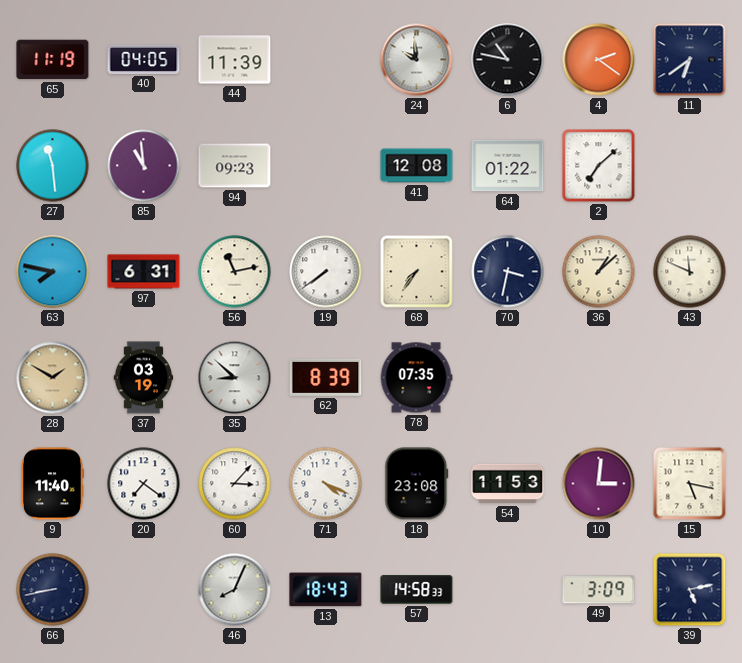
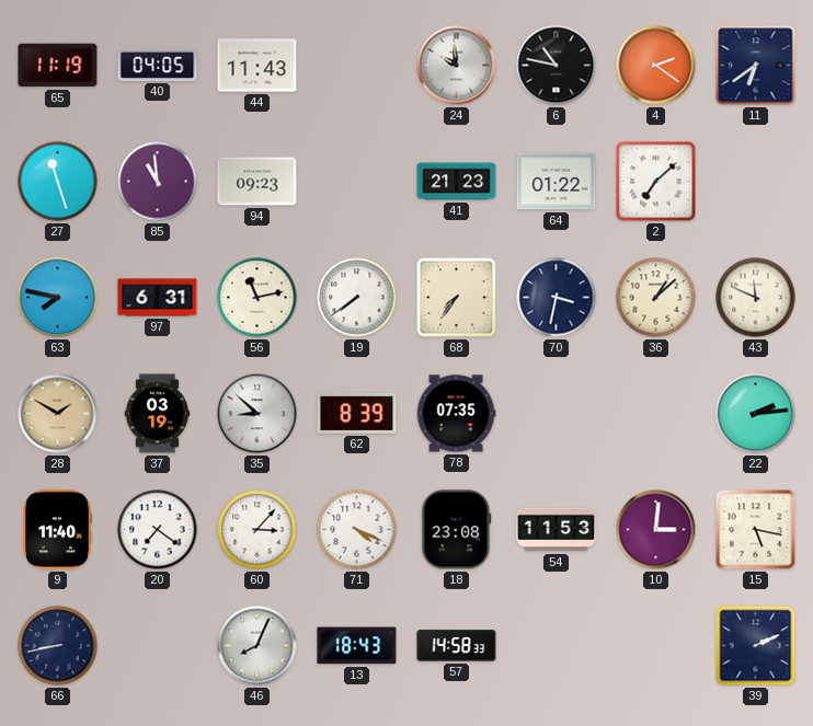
44: 11:39 -> 11:43
27: 11:29 -> 11:27
41: 12:08 -> 21:23
22: none -> 2:14
49: 3:09 -> none
39: 5:13 -> 2:11
